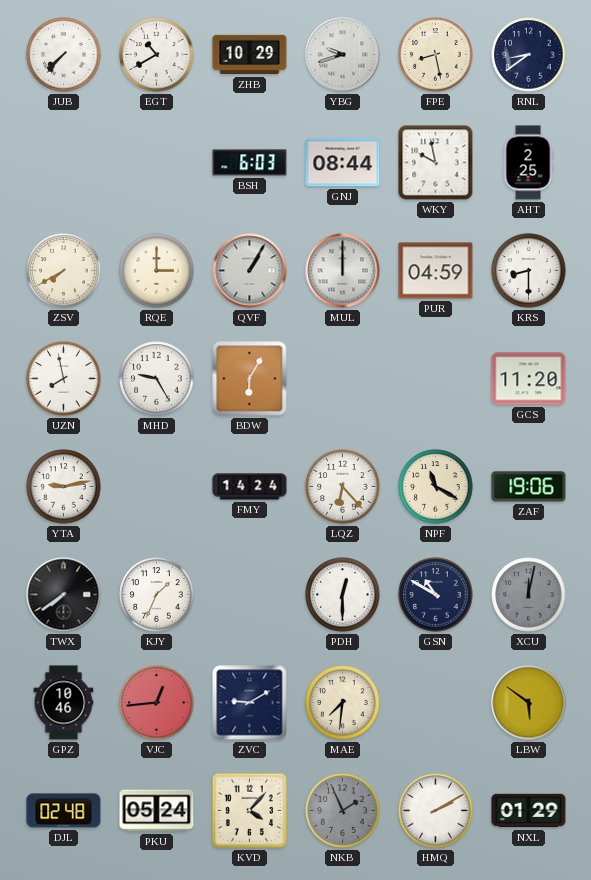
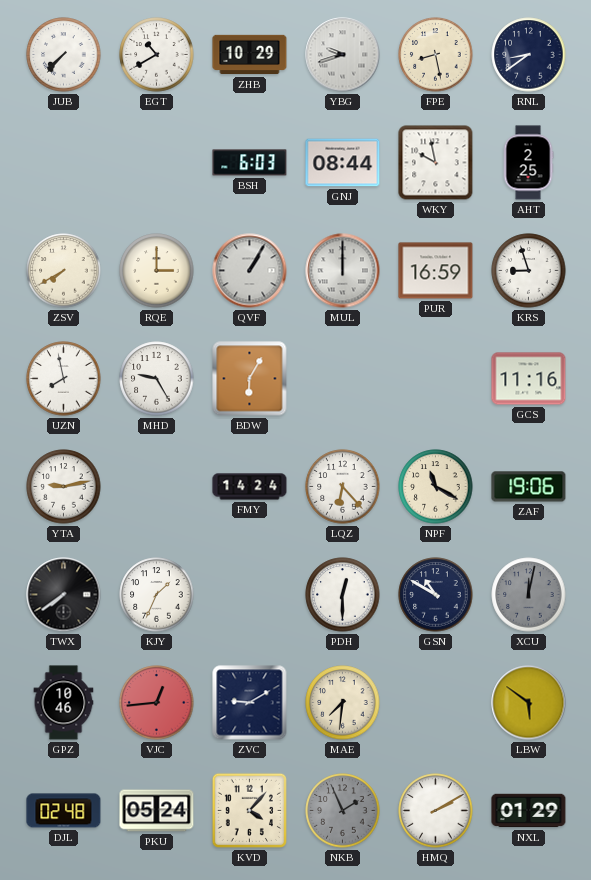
PUR: 04:59 -> 16:59
KRS: 8:30 -> 8:57
GCS: 11:20 -> 11:16
